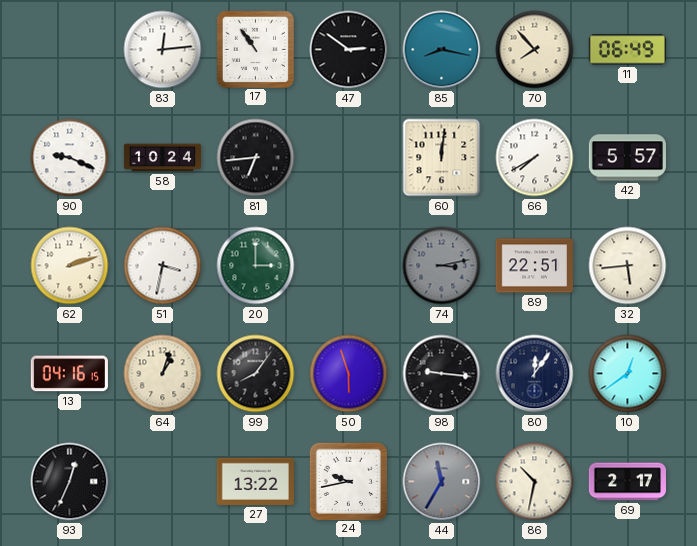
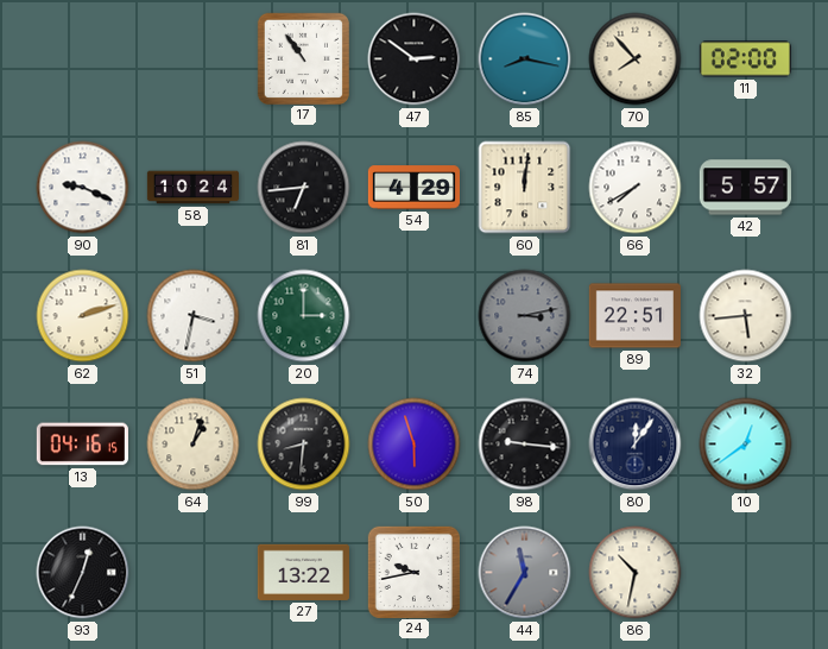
83: 12:14 -> none
11: 06:49 -> 02:00
54: none -> 4:29
99: 8:06 -> 8:31
69: 2:17 -> none
